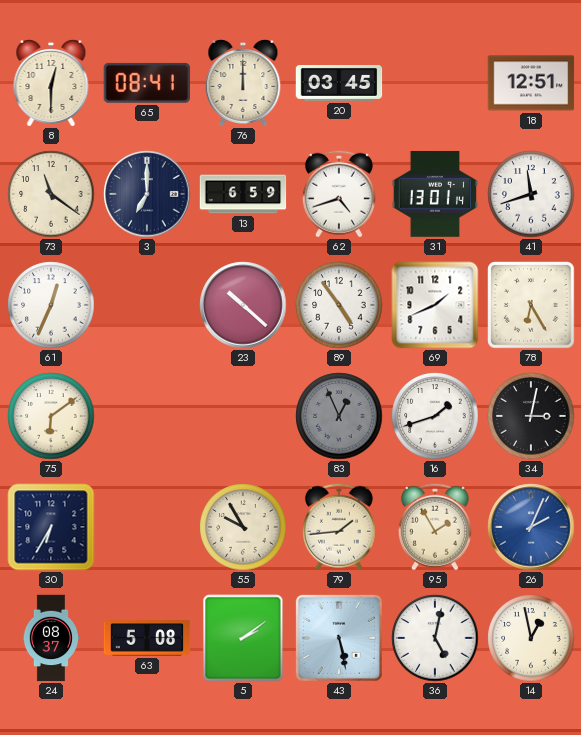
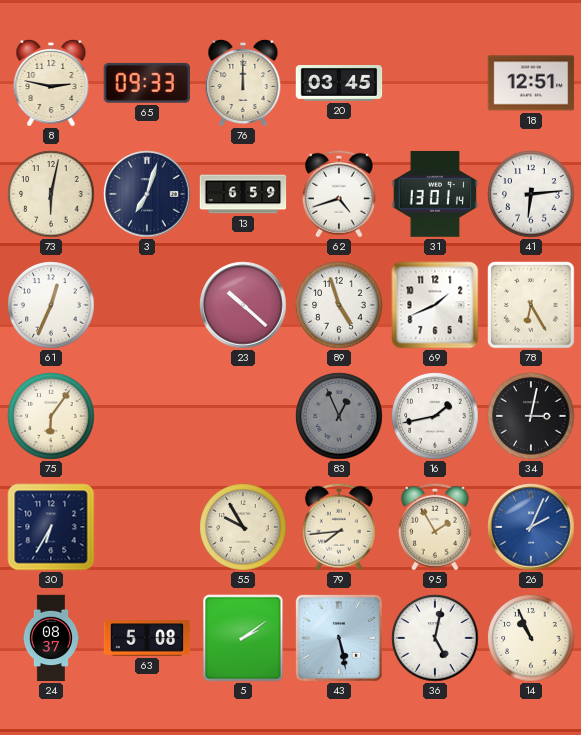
8: 12:30 -> 2:47
65: 08:41 -> 09:33
73: 11:21 -> 6:02
3: 7:00 -> 7:03
41: 11:42 -> 6:14
89: 4:54 -> 4:57
75: 6:09 -> 6:06
16: 1:42 -> 1:43
79: 1:44 -> 7:44
14: 12:58 -> 10:56
